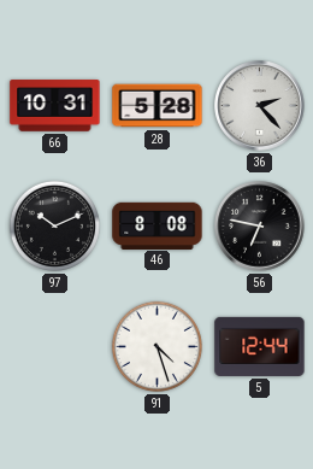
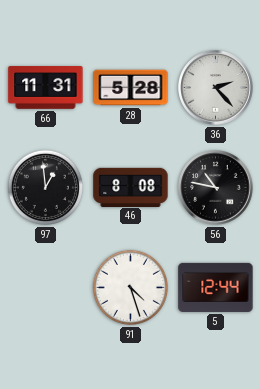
66: 10:31 -> 11:31
97: 10:11 -> 12:59
56: 6:47 -> 10:47
